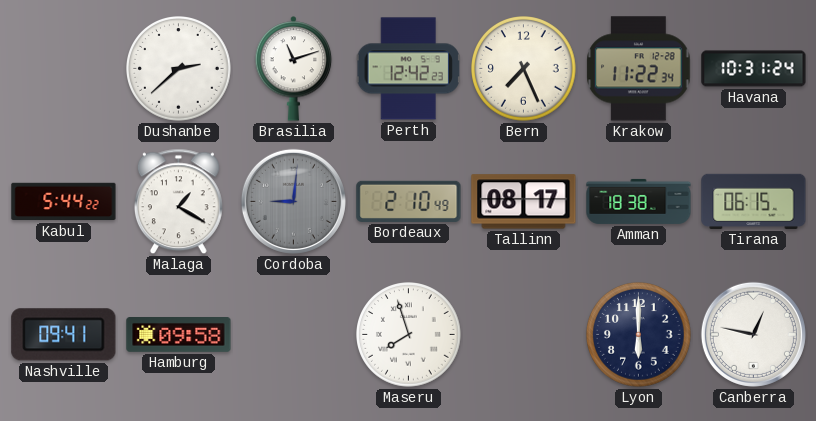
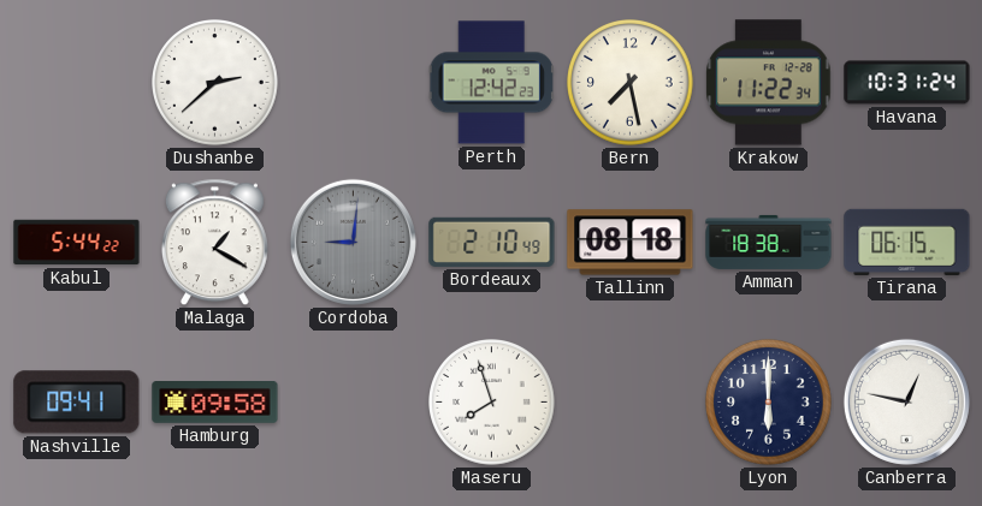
Brasilia: 11:12 -> none
Bern: 7:26 -> 7:28
Tallinn: 08:17 -> 08:18
